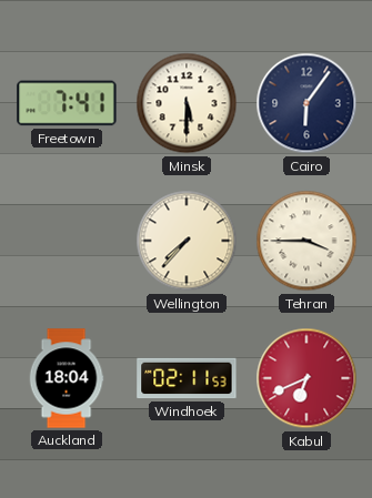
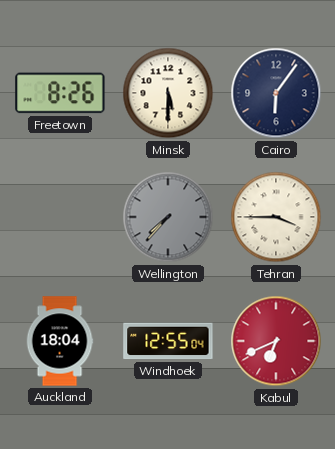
Freetown: 7:41 -> 8:26
Wellington dial: cream -> grey
Windhoek: 02:11 -> 12:55
